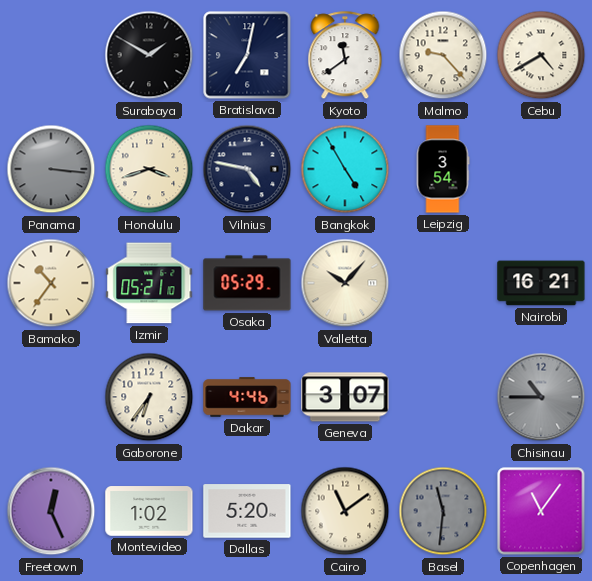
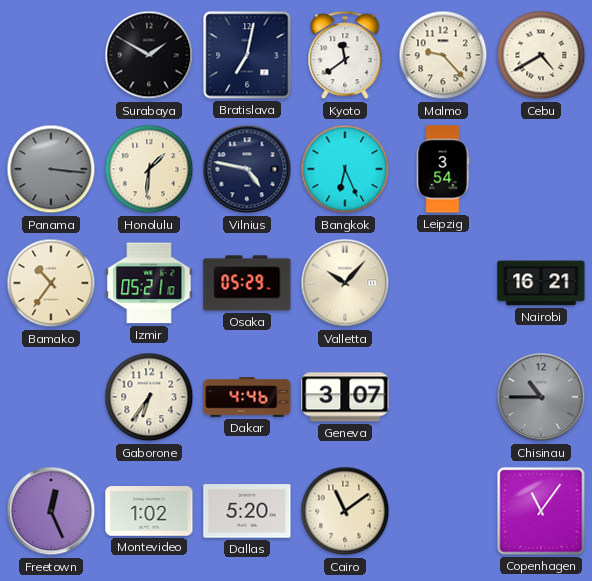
Honolulu: 3:42 -> 1:31
Bangkok: 4:55 -> 6:26
Basel: 11:31 -> none
